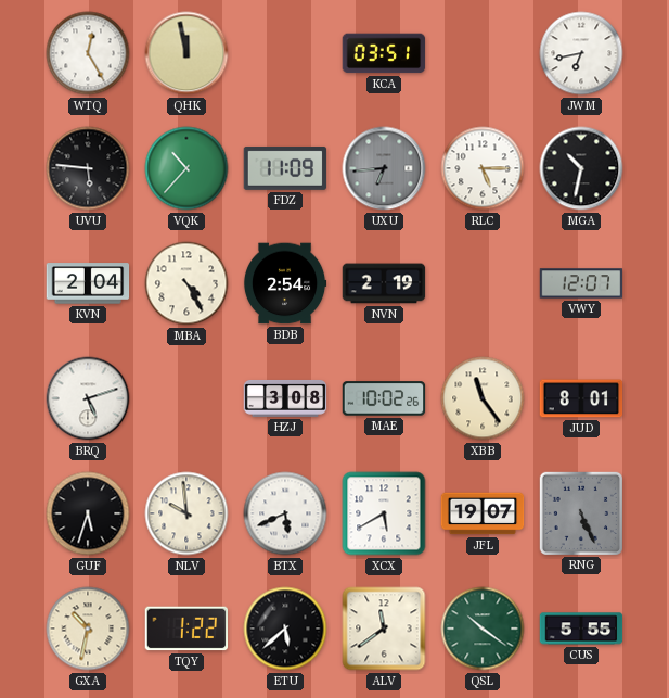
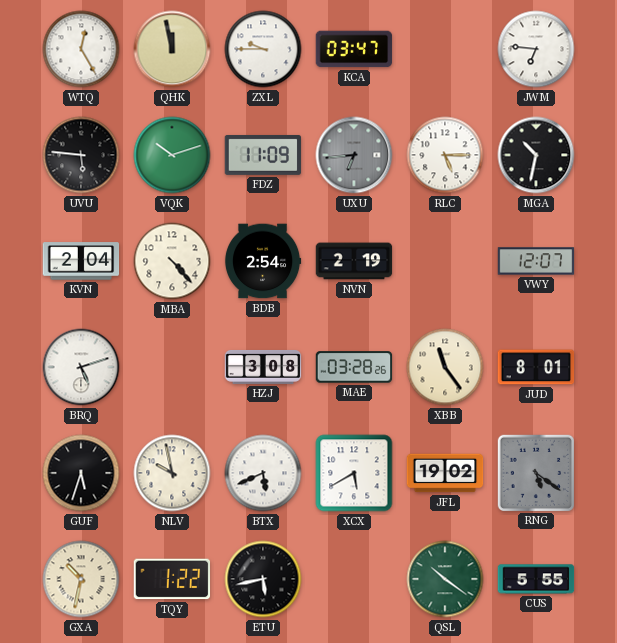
ZXL: none -> 9:45
KCA: 03:51 -> 03:47
JWM: 6:43 -> 6:46
VQK: 10:37 -> 10:12
MBA: 4:25 -> 4:23
MAE: 10:02 -> 03:28
NLV: 9:59 -> 9:58
JFL: 19:07 -> 19:02
RNG: 5:26 -> 5:21
ETU: 5:38 -> 5:43
ALV: 11:39 -> none
